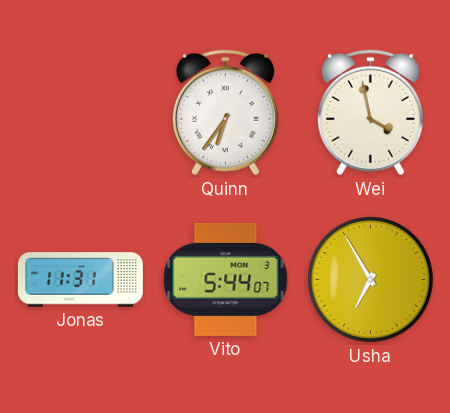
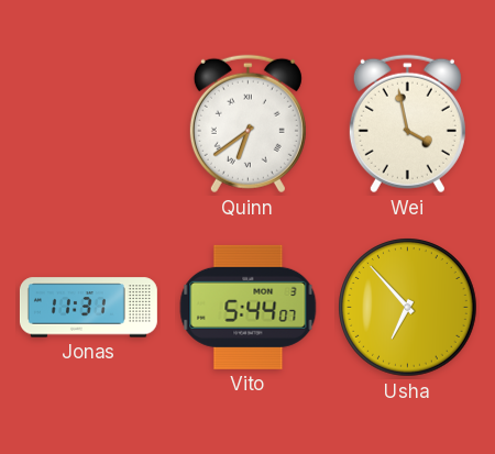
Quinn: 6:36 -> 6:39
Usha: 6:55 -> 6:53
